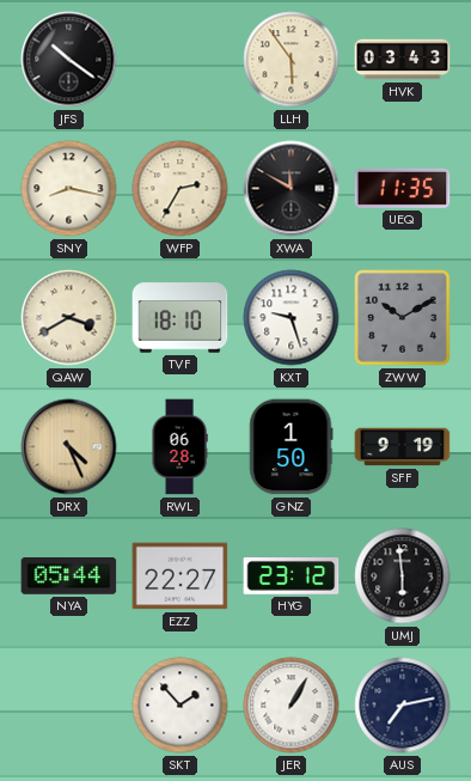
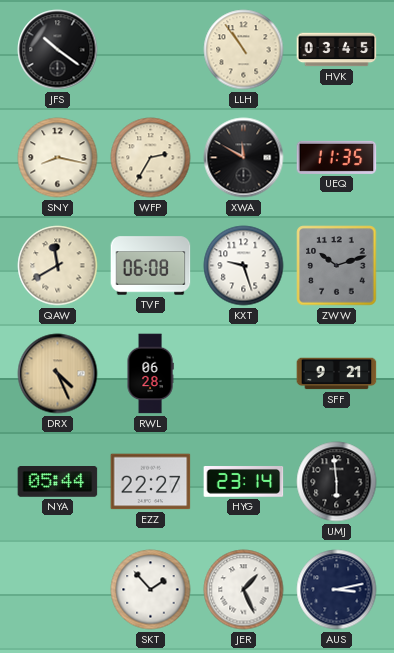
LLH: 5:54 -> 10:54
HVK: 03:43 -> 03:45
QAW: 3:40 -> 11:40
TVF: 18:10 -> 06:08
ZWW: 10:10 -> 10:12
GNZ: 1:50 -> none
SFF: 9:19 -> 9:21
HYG: 23:12 -> 23:14
JER: 1:05 -> 1:26
AUS: 7:13 -> 3:13
